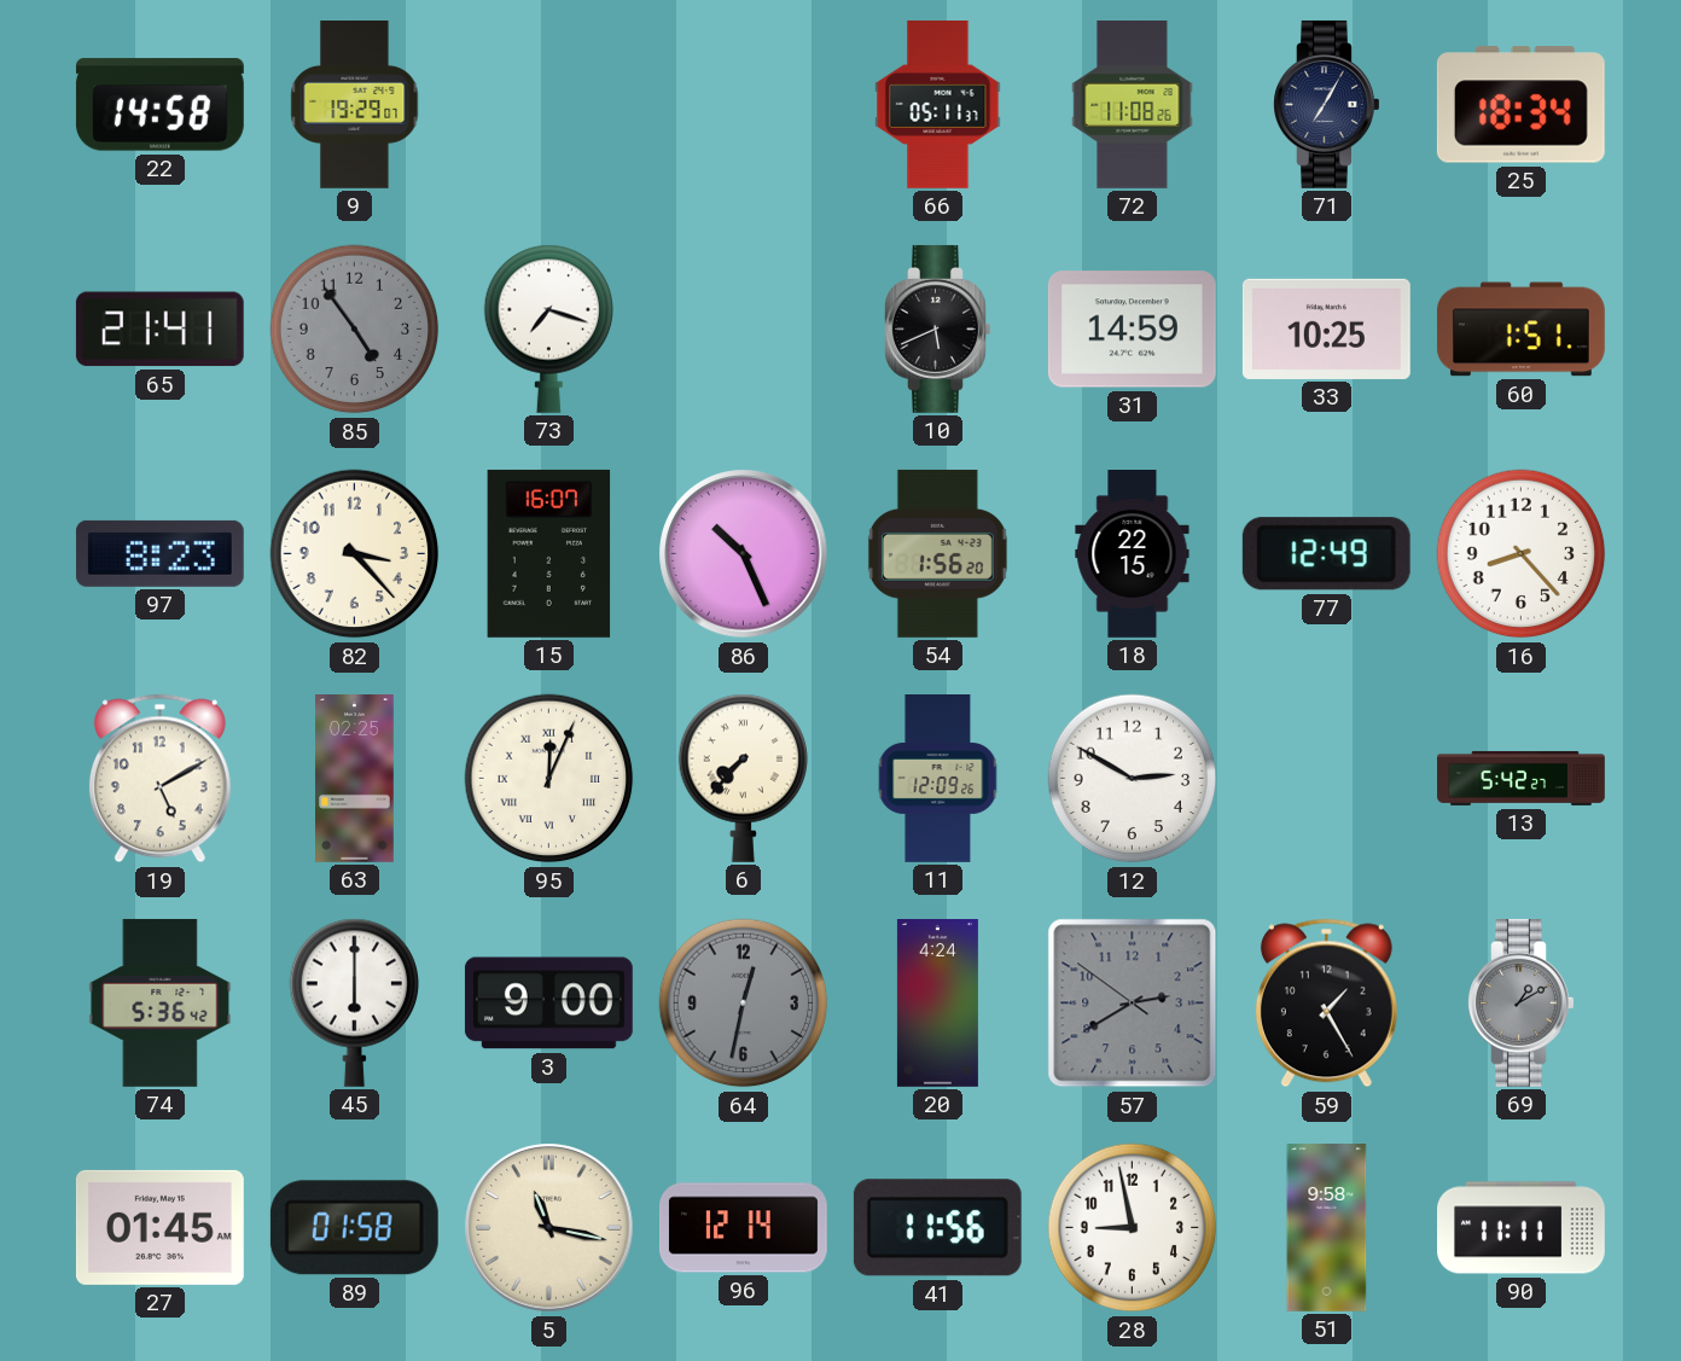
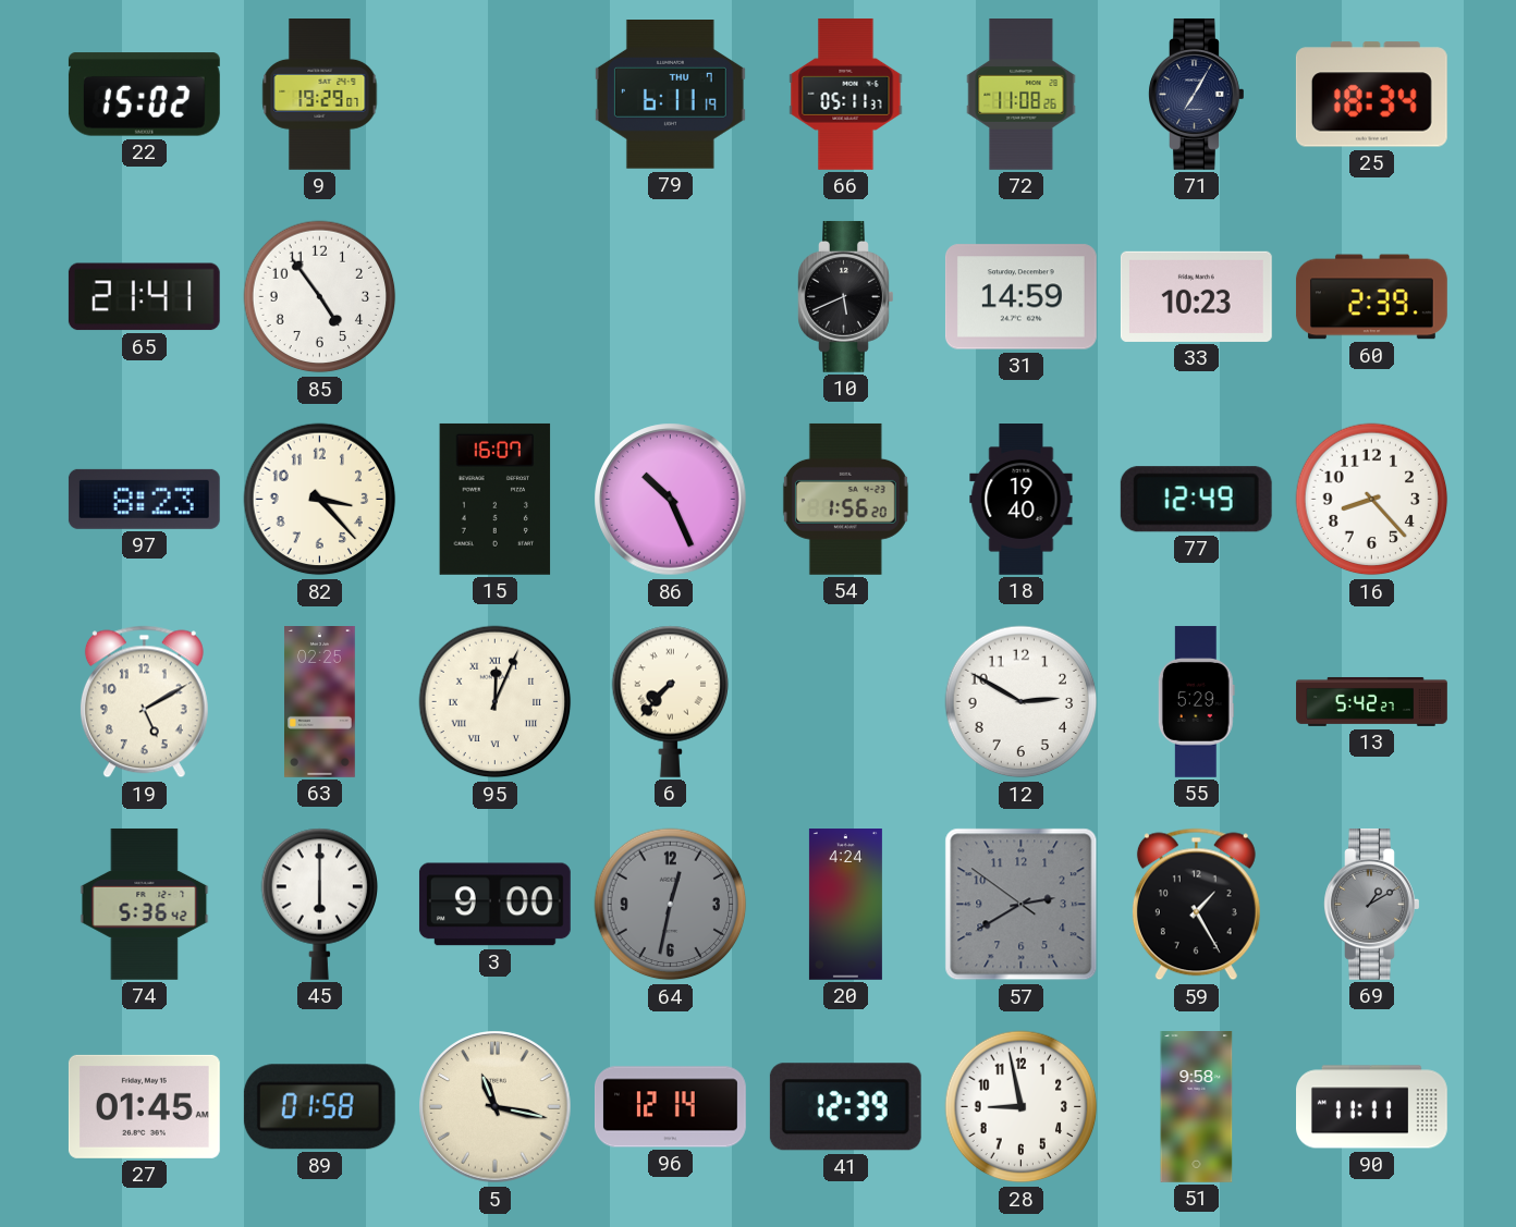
22: 14:58 -> 15:02
79: none -> 6:11
85 dial: grey -> white
73: 7:18 -> none
33: 10:25 -> 10:23
60: 1:51 -> 2:39
18: 22:15 -> 19:40
11: 12:09 -> none
55: none -> 5:29
41: 11:56 -> 12:39
